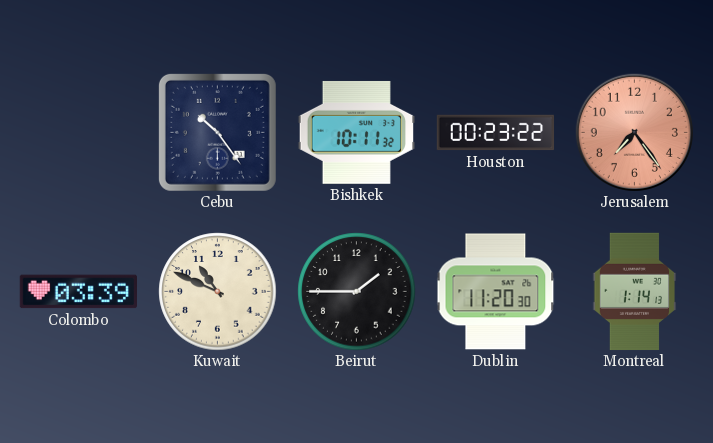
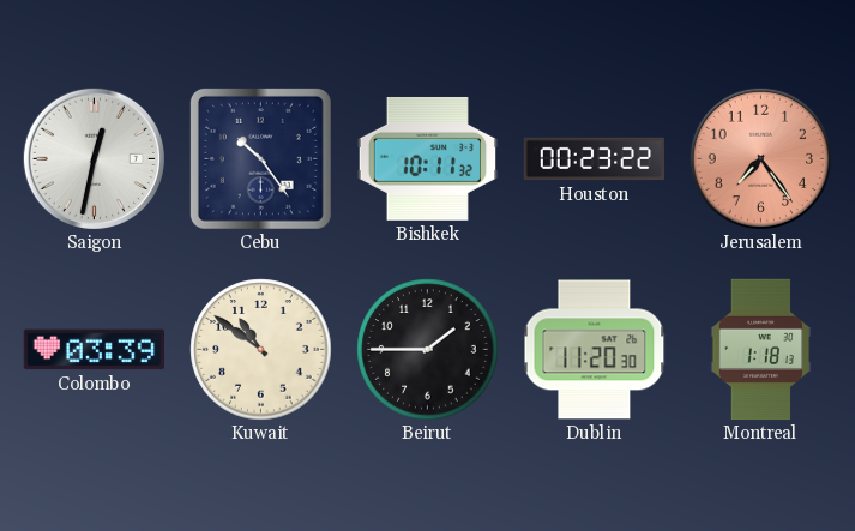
Saigon: none -> 12:32
Kuwait: 10:49 -> 10:51
Montreal: 1:14 -> 1:18
